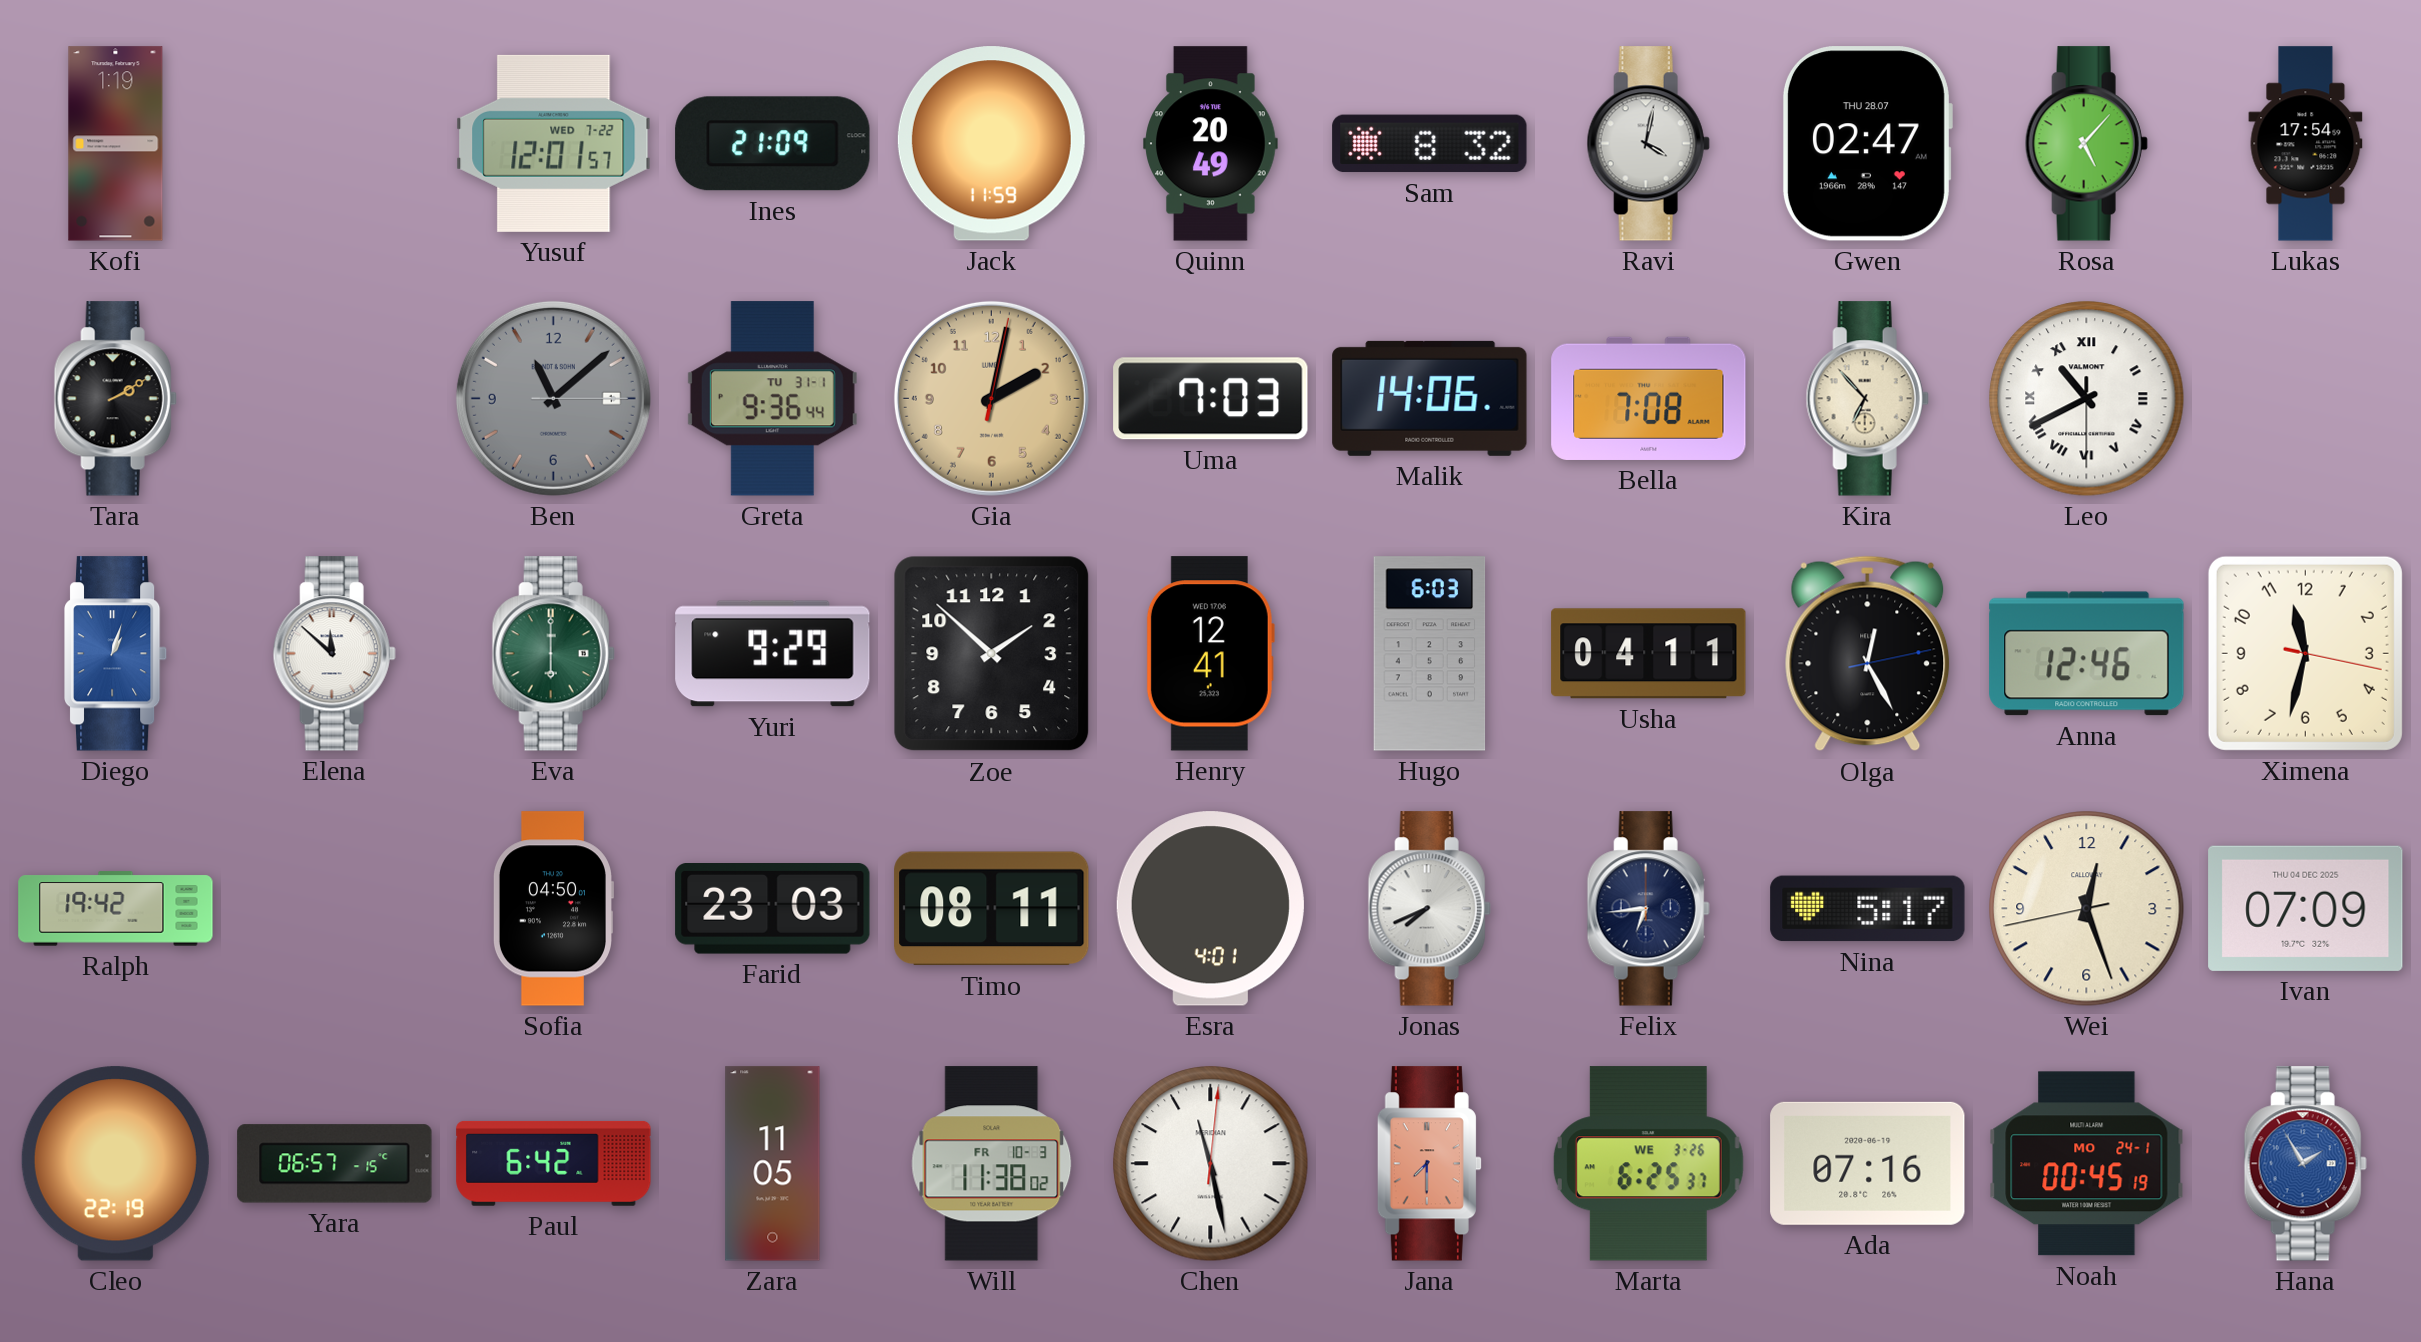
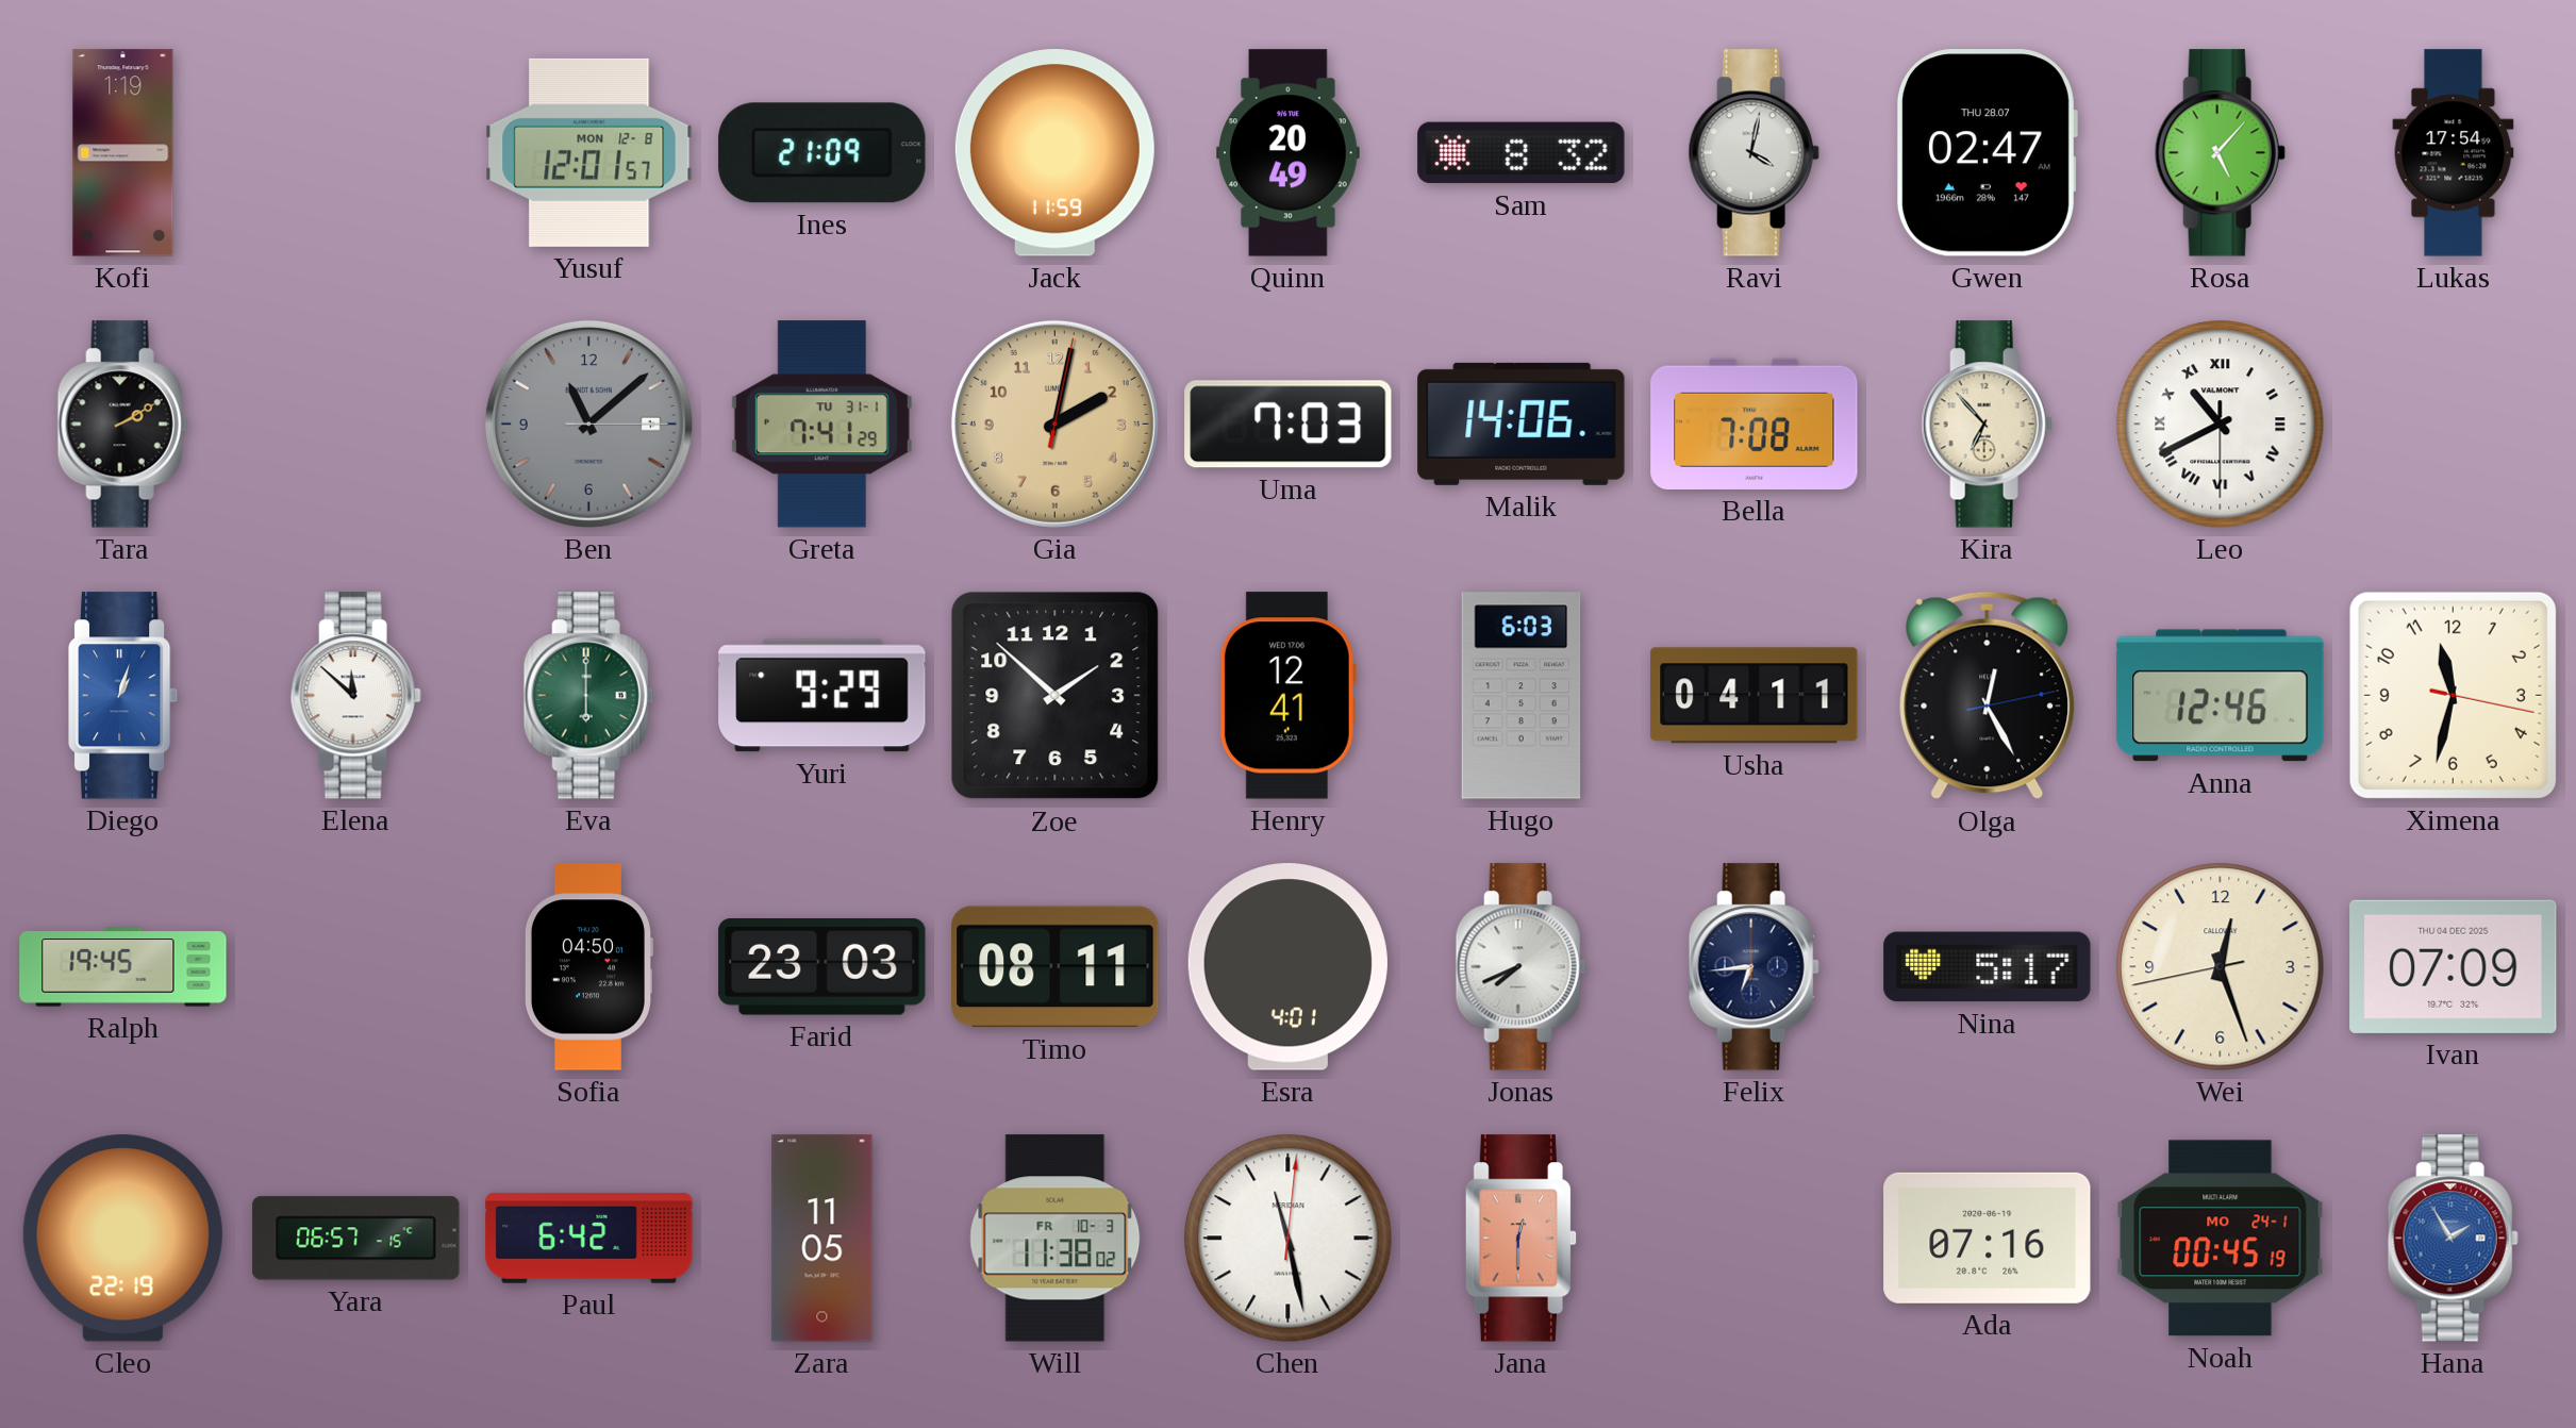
Yusuf date: WED 7-22 -> MON 12-8
Greta: 9:36 -> 7:41
Ralph: 19:42 -> 19:45
Jana: 7:30 -> 12:30
Marta: 6:25 -> none
